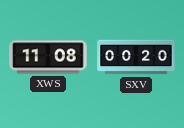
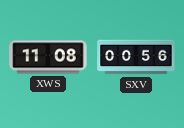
SXV: 00:20 -> 00:56
